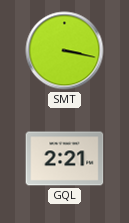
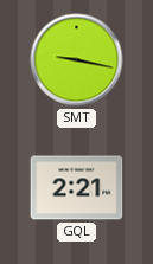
SMT: 3:17 -> 9:17
